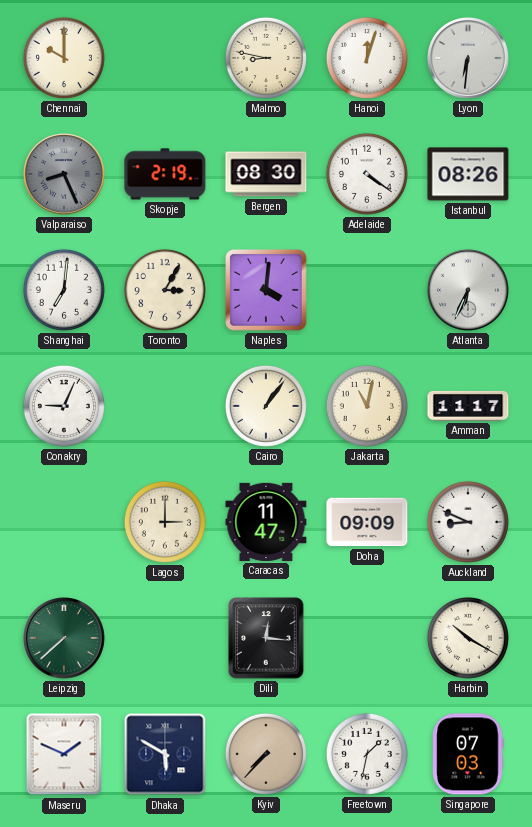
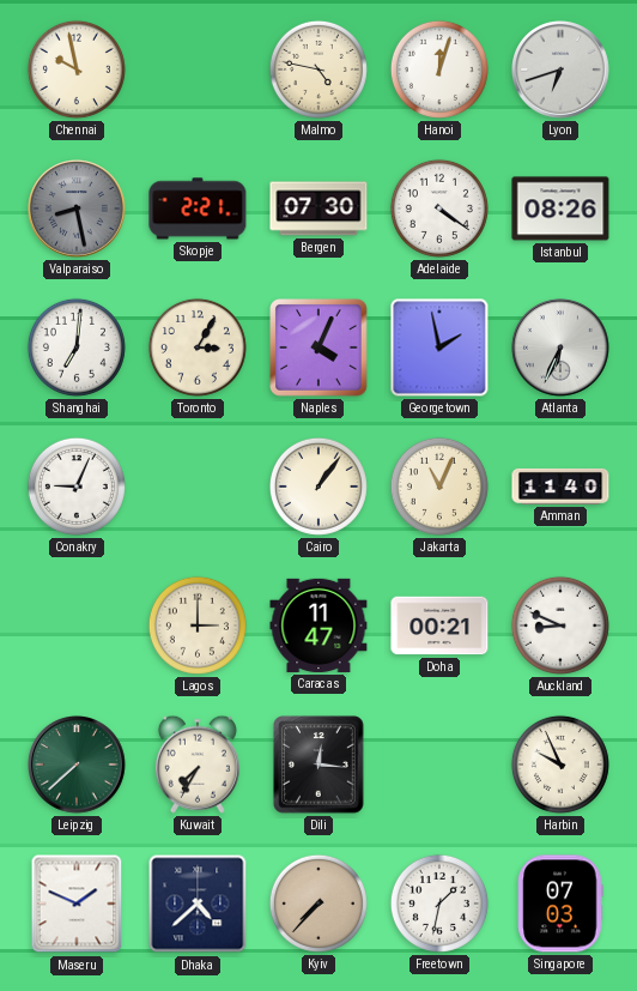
Chennai: 10:00 -> 9:58
Malmo: 8:47 -> 4:47
Lyon: 6:31 -> 6:42
Valparaiso: 8:26 -> 8:28
Skopje: 2:19 -> 2:21
Bergen: 08:30 -> 07:30
Naples: 4:01 -> 4:04
Georgetown: none -> 1:58
Jakarta: 11:02 -> 11:04
Amman: 11:17 -> 11:40
Doha: 09:09 -> 00:21
Kuwait: none -> 7:35
Harbin: 10:20 -> 9:56
Dhaka: 5:50 -> 4:38
